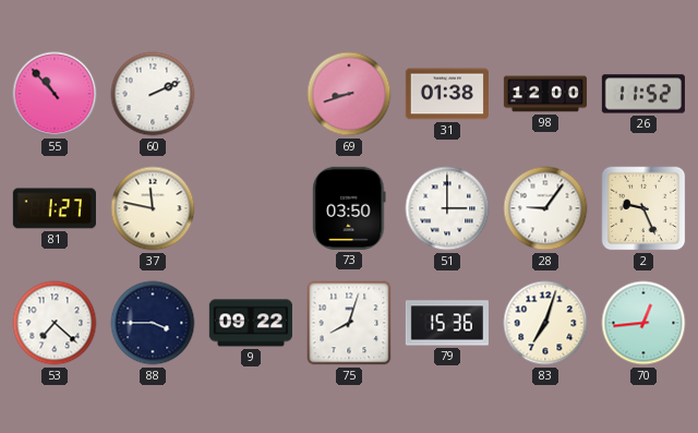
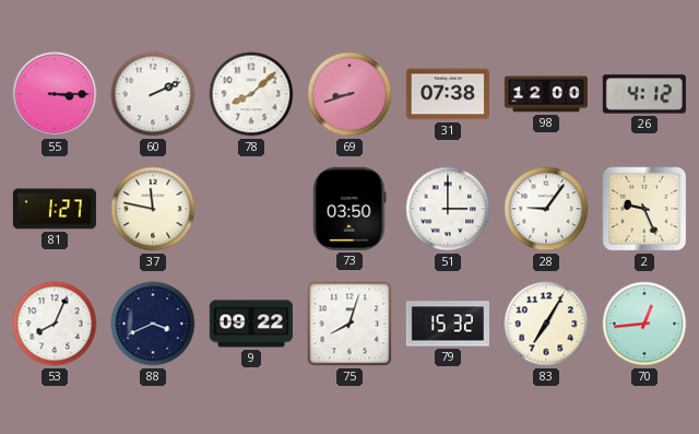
55: 10:53 -> 3:15
78: none -> 8:08
31: 01:38 -> 07:38
26: 11:52 -> 4:12
53: 7:22 -> 8:04
88: 3:45 -> 3:41
79: 15:36 -> 15:32
83: 7:03 -> 7:05
